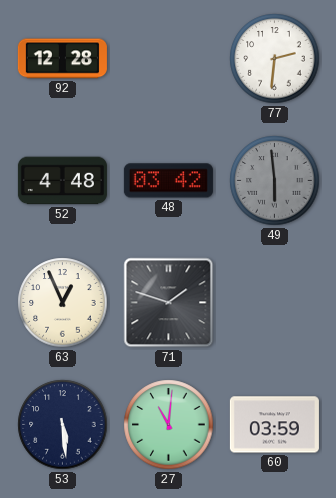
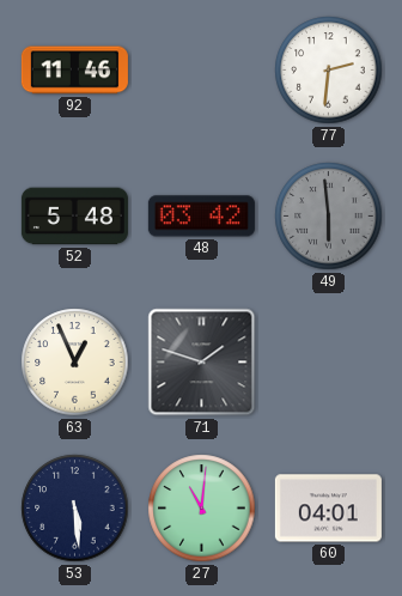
92: 12:28 -> 11:46
52: 4:48 -> 5:48
60: 03:59 -> 04:01
